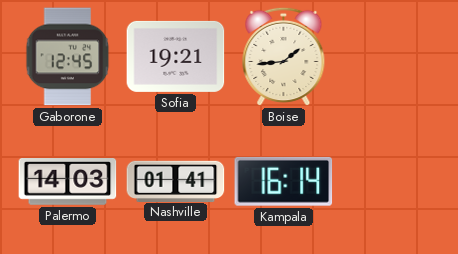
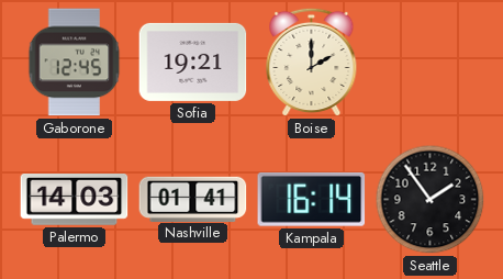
Boise: 1:44 -> 2:00
Seattle: none -> 1:54
